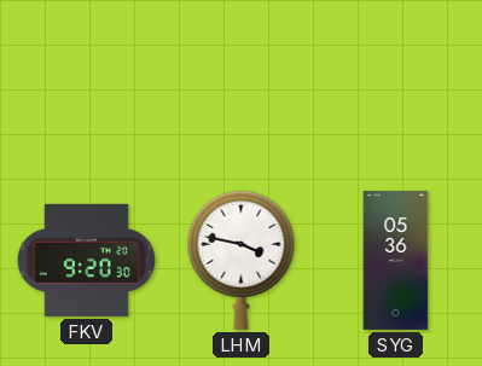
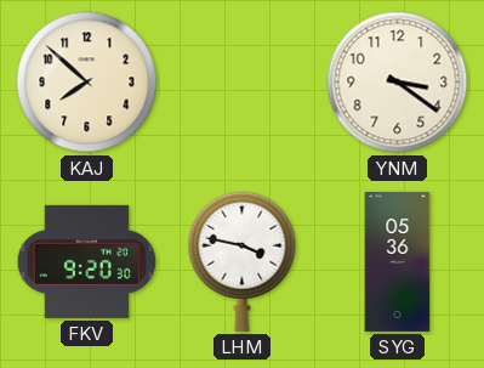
KAJ: none -> 7:52
YNM: none -> 3:21
